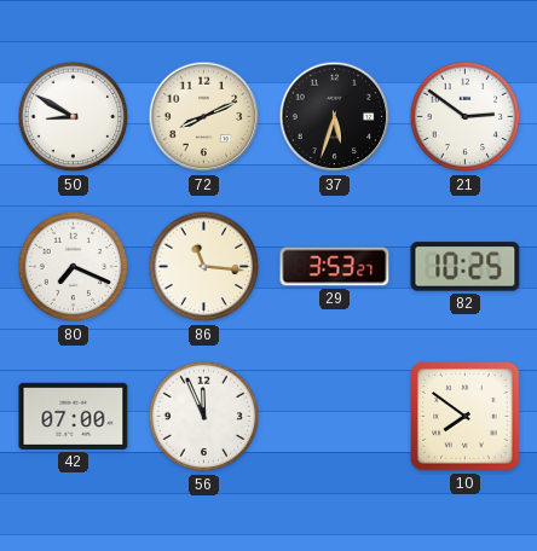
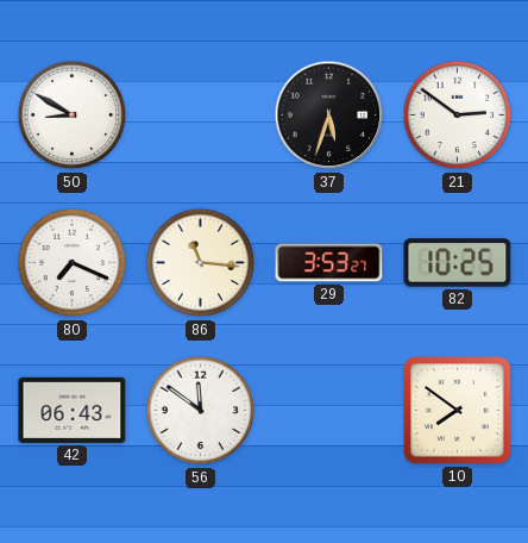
72: 8:11 -> none
42: 07:00 -> 06:43
56: 11:56 -> 11:51
